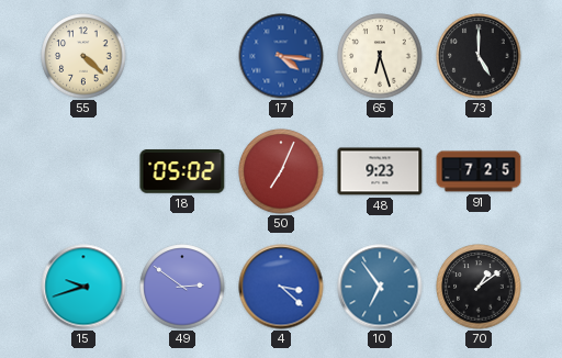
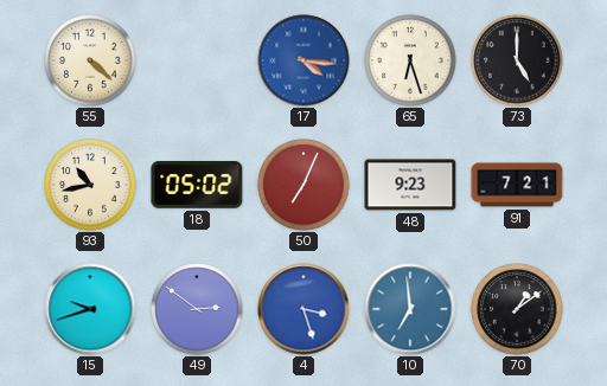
93: none -> 10:43
91: 7:25 -> 7:21
4: 3:22 -> 3:27
10: 6:54 -> 6:59
